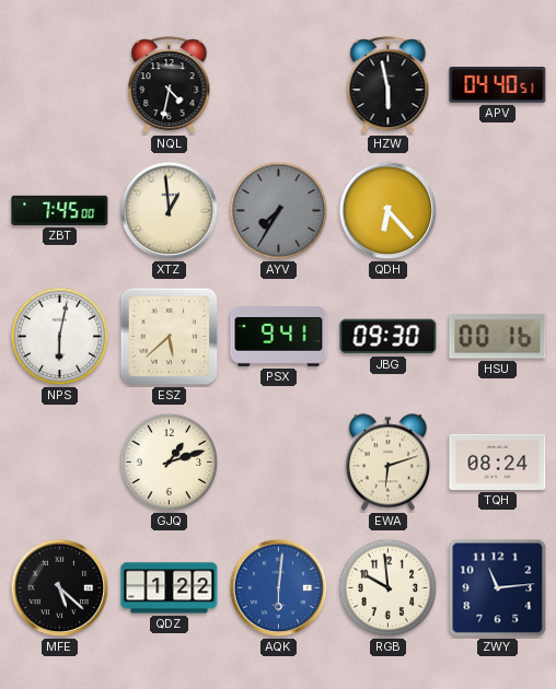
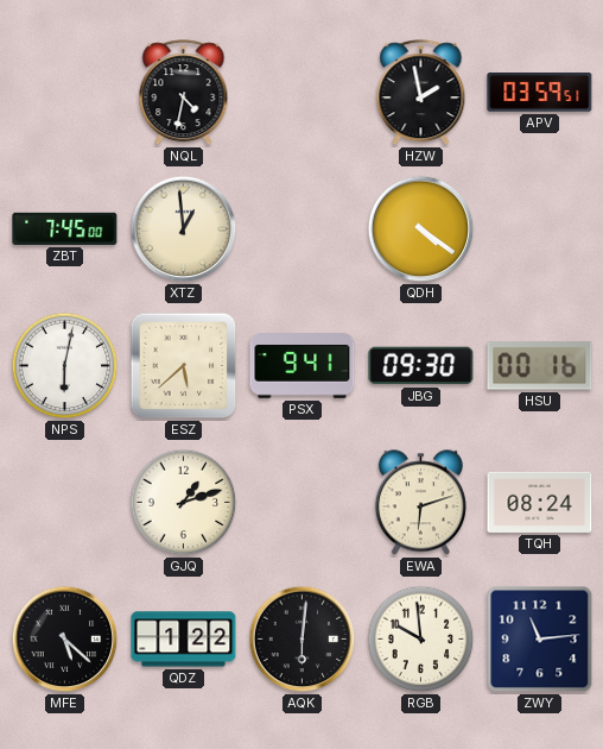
HZW: 5:58 -> 1:58
APV: 04:40 -> 03:59
AYV: 7:35 -> none
QDH: 6:23 -> 4:21
AQK dial: blue -> black
